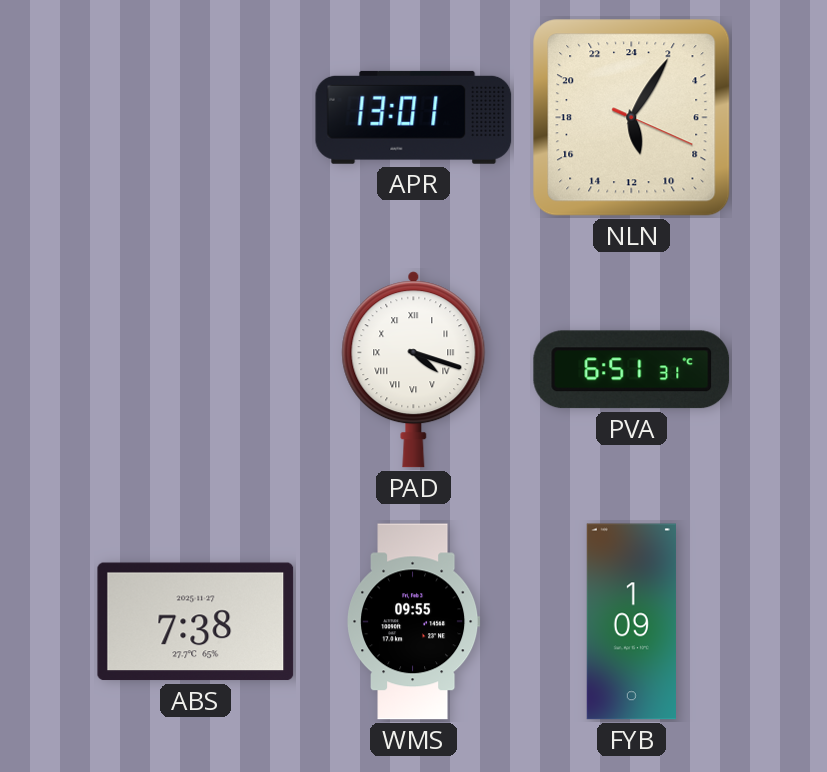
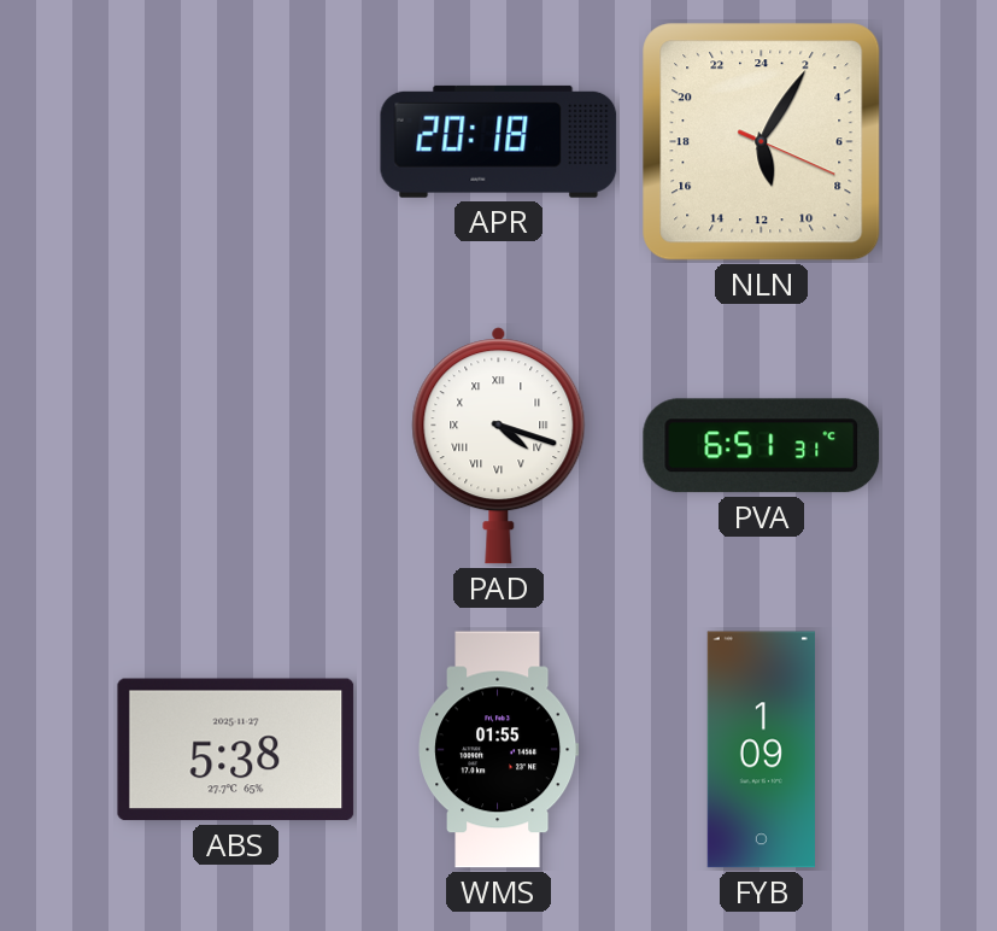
APR: 13:01 -> 20:18
ABS: 7:38 -> 5:38
WMS: 09:55 -> 01:55
